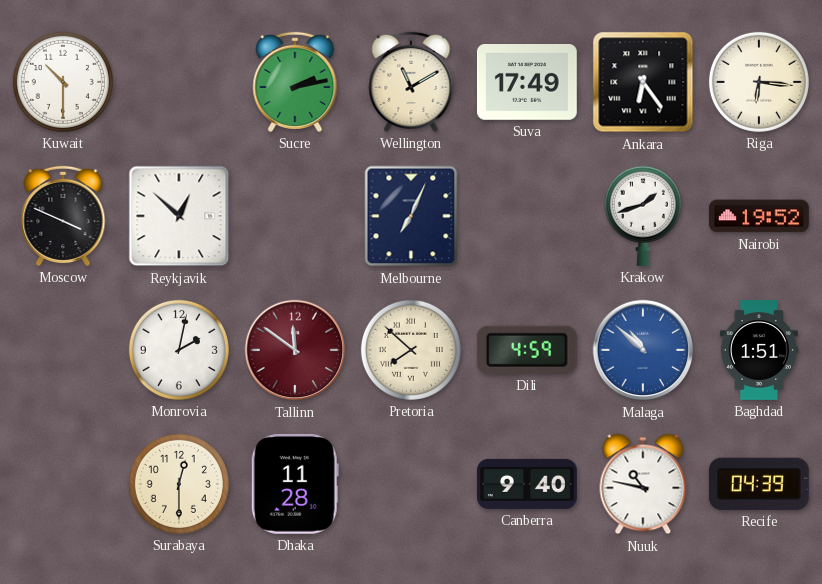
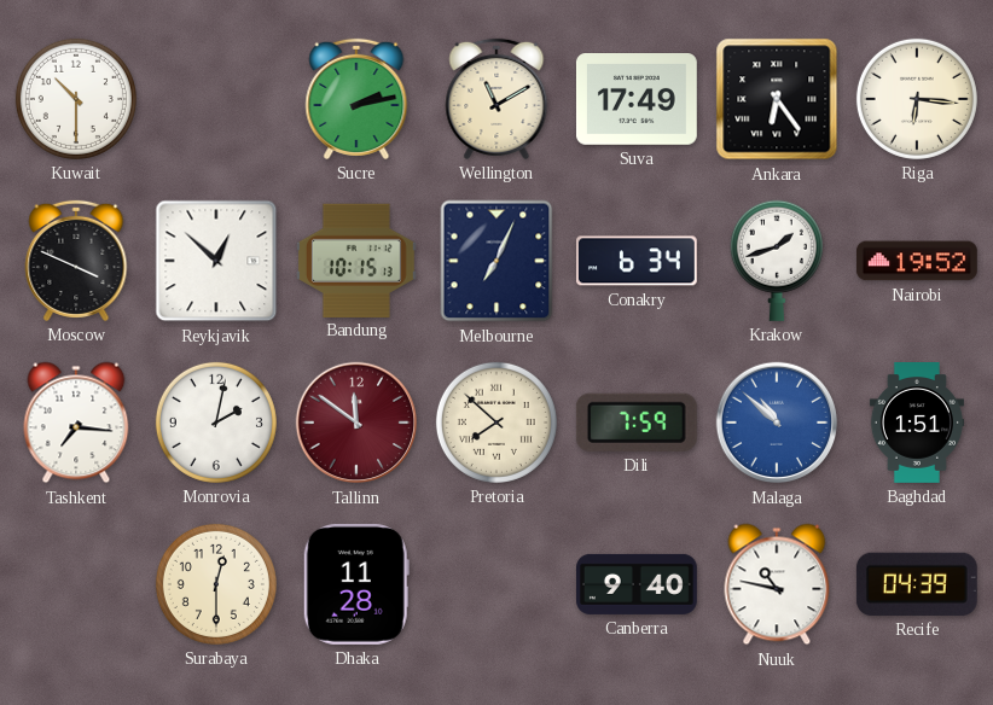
Bandung: none -> 10:15
Conakry: none -> 6:34
Tashkent: none -> 7:16
Dili: 4:59 -> 7:59
